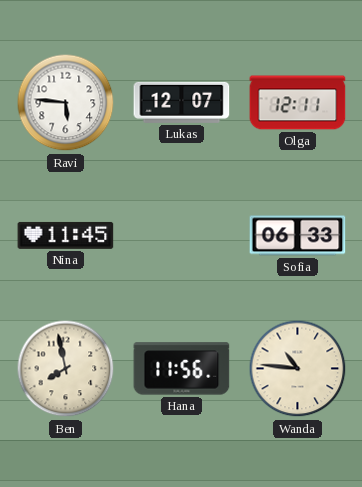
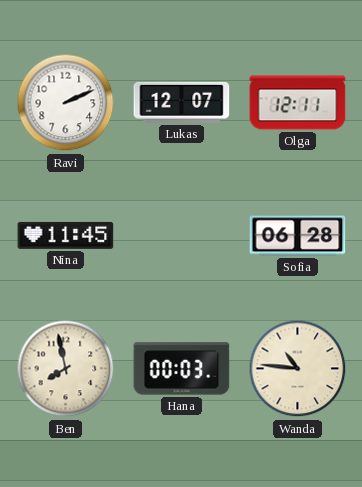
Ravi: 5:46 -> 2:11
Sofia: 06:33 -> 06:28
Hana: 11:56 -> 00:03
